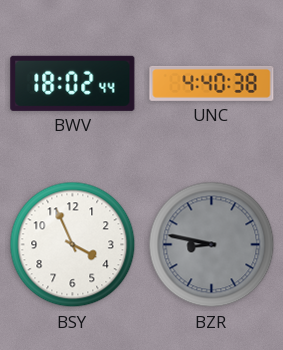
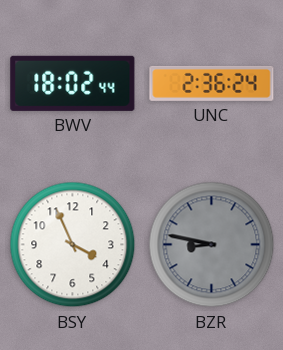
UNC: 4:40 -> 2:36
